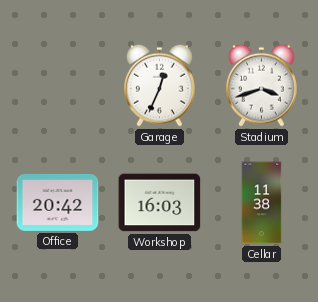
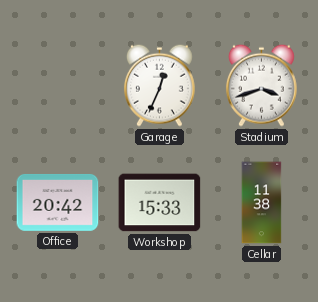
Workshop: 16:03 -> 15:33
